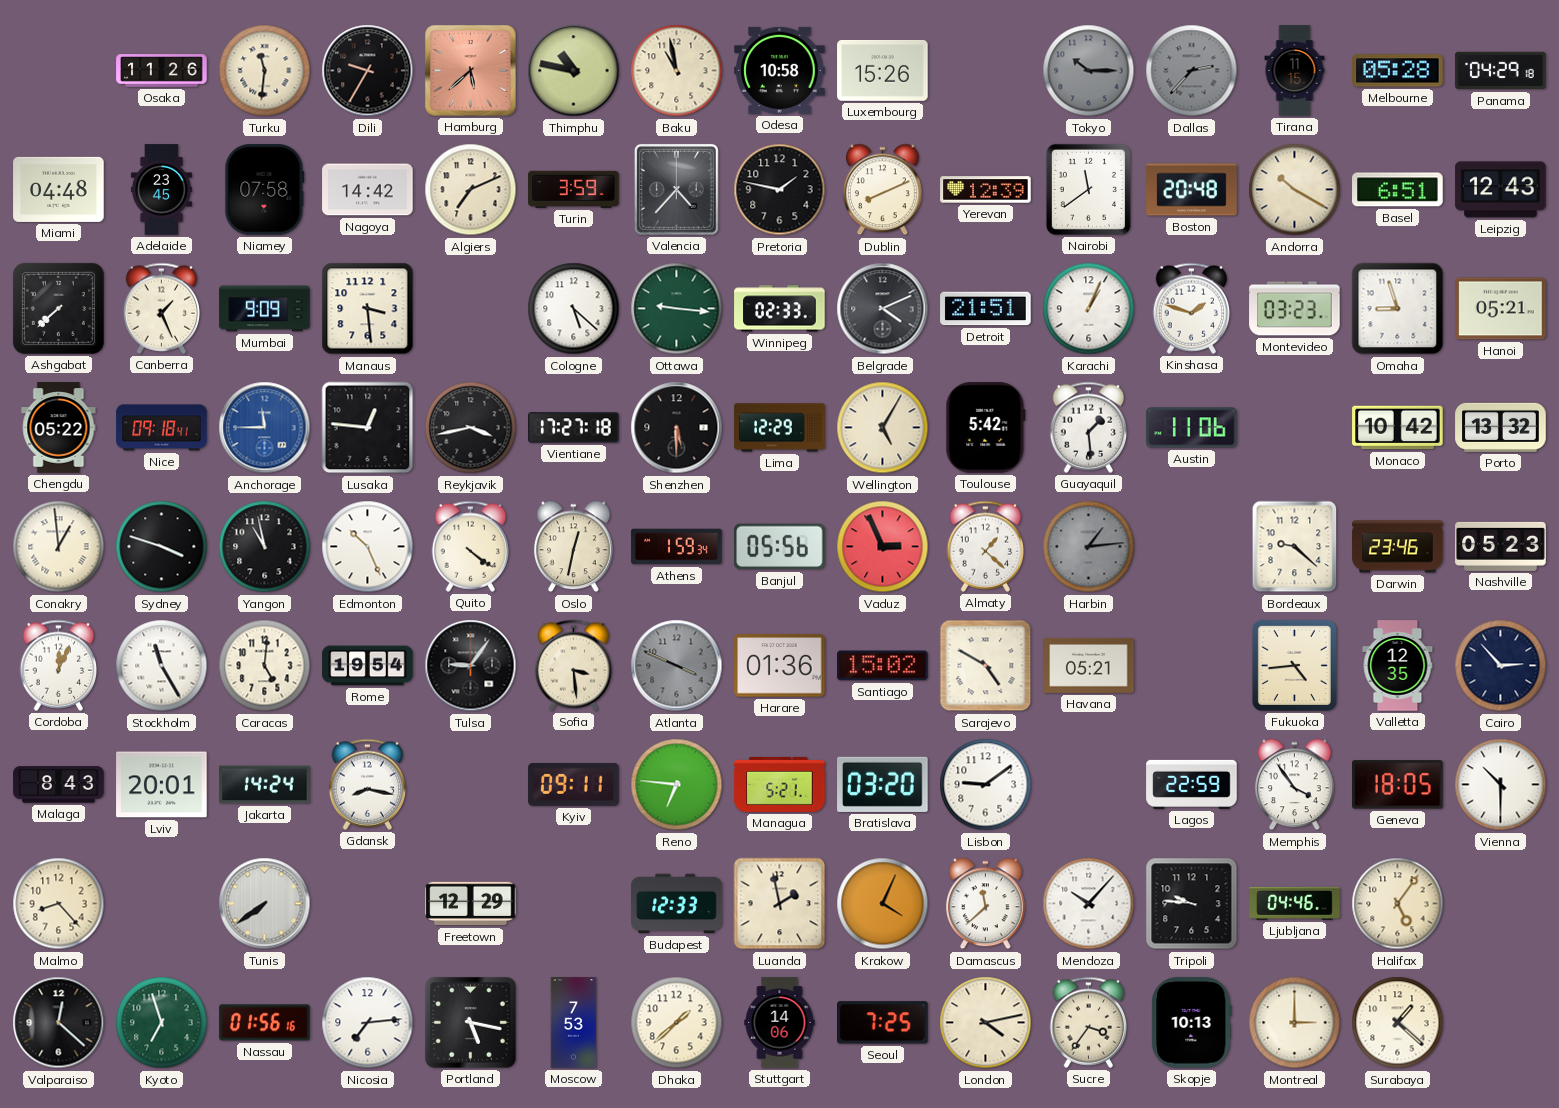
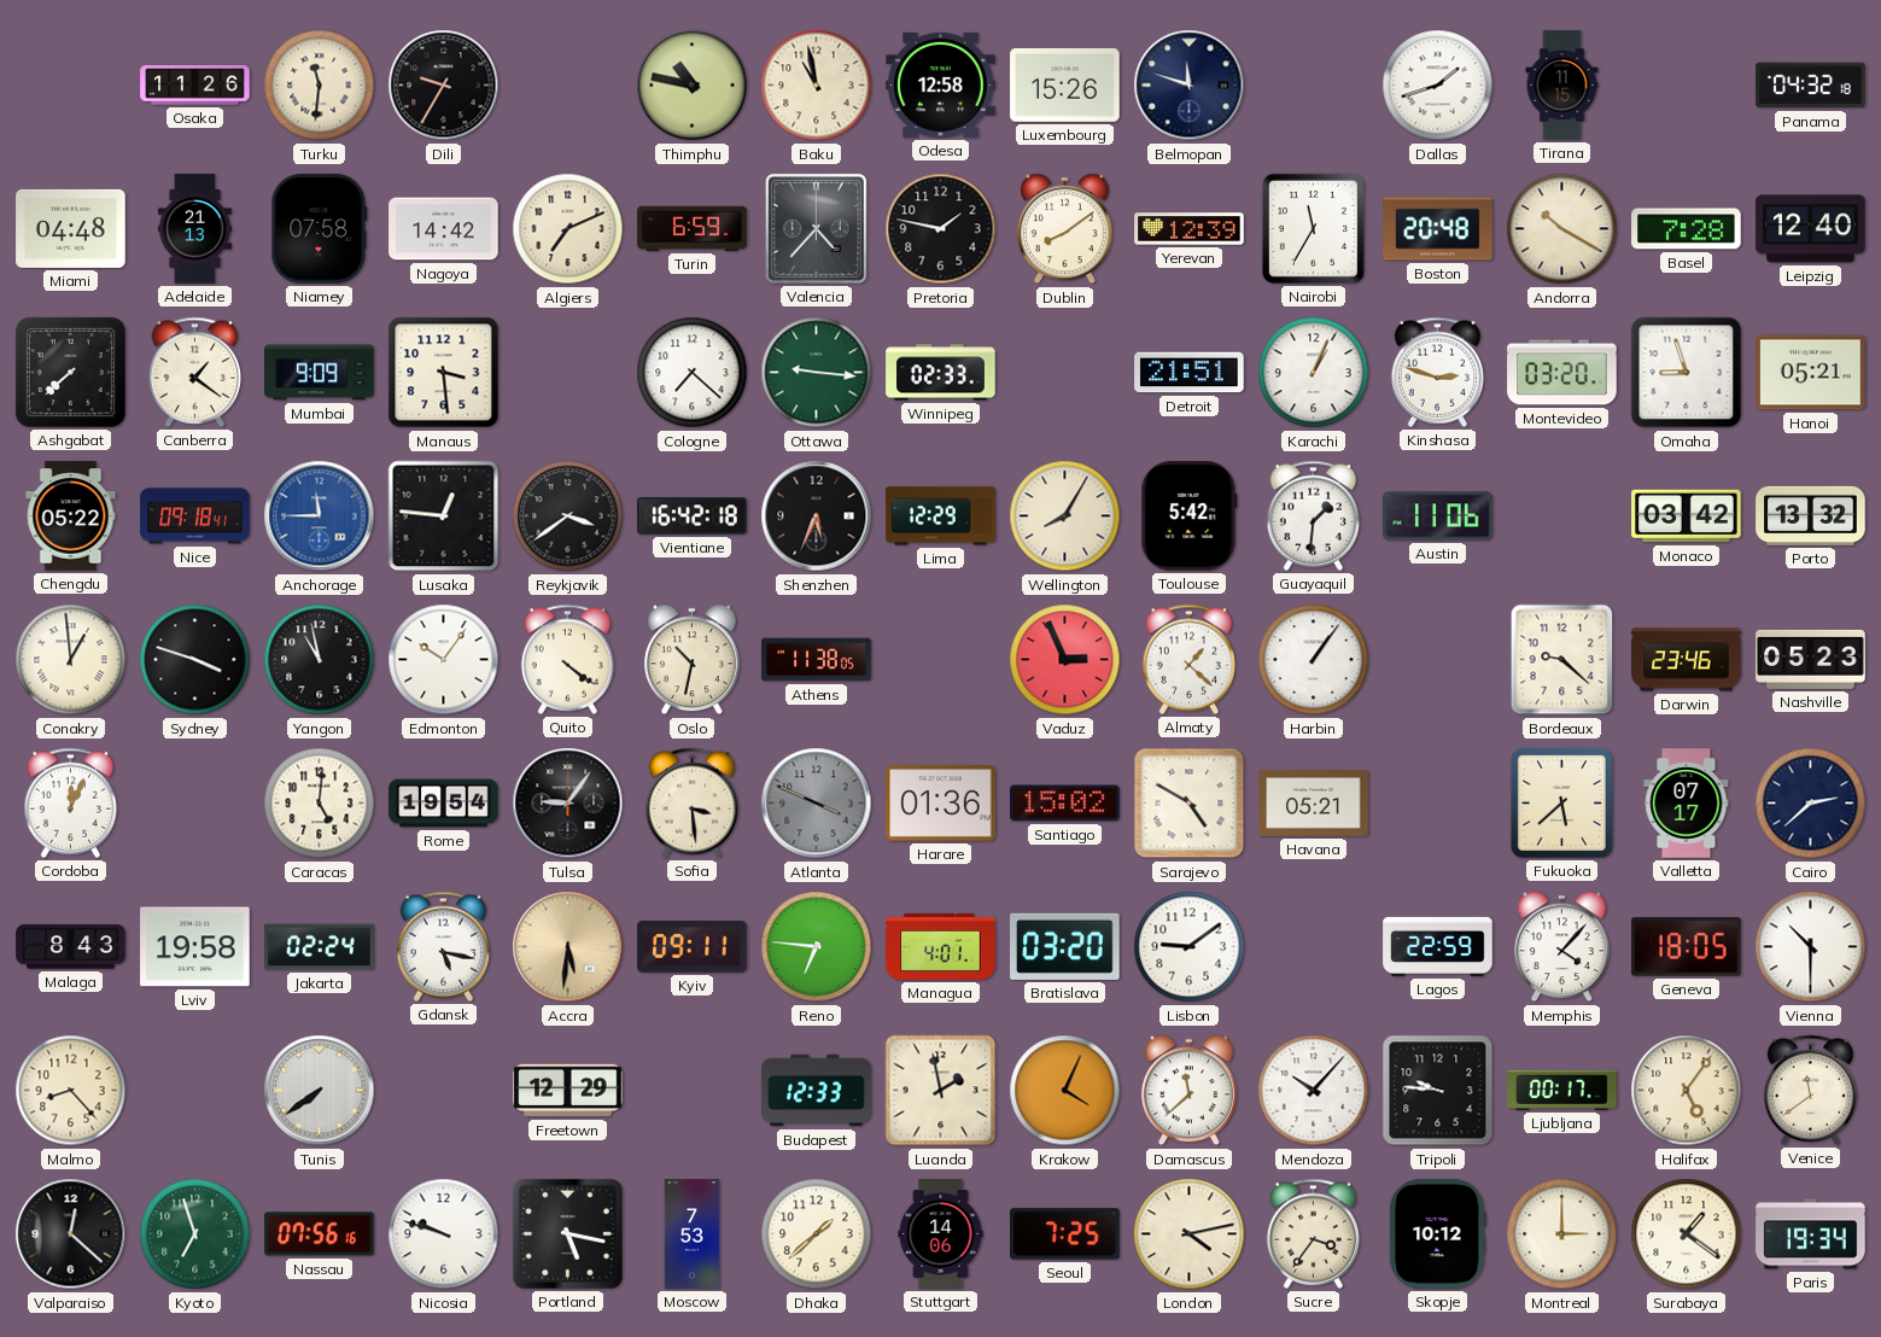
Hamburg: 5:38 -> none
Odesa: 10:58 -> 12:58
Belmopan: none -> 11:48
Tokyo: 10:15 -> none
Dallas: 2:37 -> 1:42
Dallas dial: grey -> white
Melbourne: 05:28 -> none
Panama: 04:29 -> 04:32
Adelaide: 23:45 -> 21:13
Turin: 3:59 -> 6:59
Dublin: 8:11 -> 8:09
Nairobi: 11:39 -> 11:35
Basel: 6:51 -> 7:28
Leipzig: 12:43 -> 12:40
Canberra: 1:26 -> 1:21
Cologne: 5:22 -> 7:22
Belgrade: 4:11 -> none
Kinshasa: 1:48 -> 2:48
Montevideo: 03:23 -> 03:20
Reykjavik: 3:43 -> 3:39
Vientiane: 17:27 -> 16:42
Shenzhen: 5:30 -> 5:34
Wellington: 5:05 -> 8:05
Guayaquil: 1:29 -> 1:31
Monaco: 10:42 -> 03:42
Edmonton: 10:26 -> 10:06
Oslo: 12:32 -> 10:32
Athens: 1:59 -> 11:38
Banjul: 05:56 -> none
Harbin: 1:14 -> 1:06
Harbin dial: grey -> white
Stockholm: 11:25 -> none
Fukuoka: 4:44 -> 5:38
Valletta: 12:35 -> 07:17
Cairo: 2:53 -> 2:38
Lviv: 20:01 -> 19:58
Jakarta: 14:24 -> 02:24
Gdansk: 8:17 -> 5:17
Accra: none -> 5:31
Managua: 5:21 -> 4:01
Memphis: 3:54 -> 4:07
Ljubljana: 04:46 -> 00:17
Venice: none -> 11:39
Nassau: 01:56 -> 07:56
Nicosia: 7:14 -> 9:48
Skopje: 10:13 -> 10:12
Surabaya: 1:22 -> 1:21
Paris: none -> 19:34
